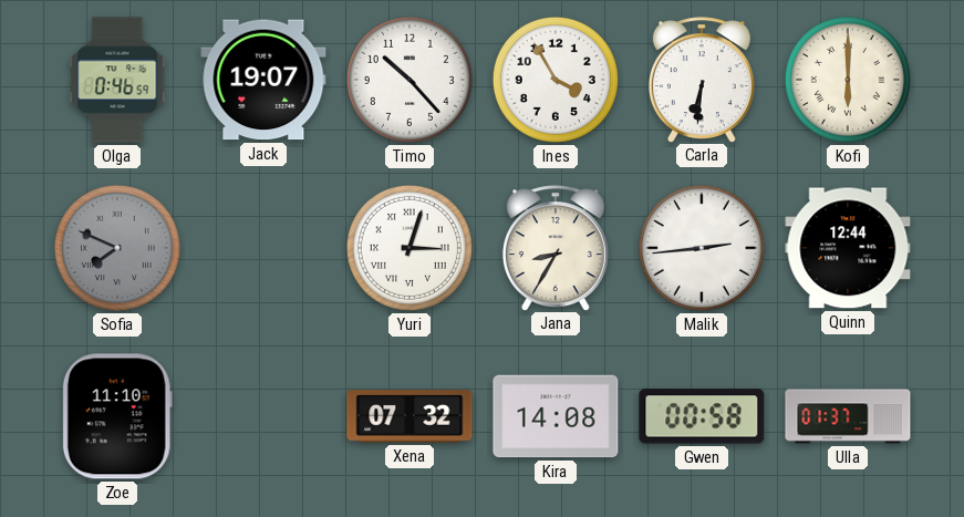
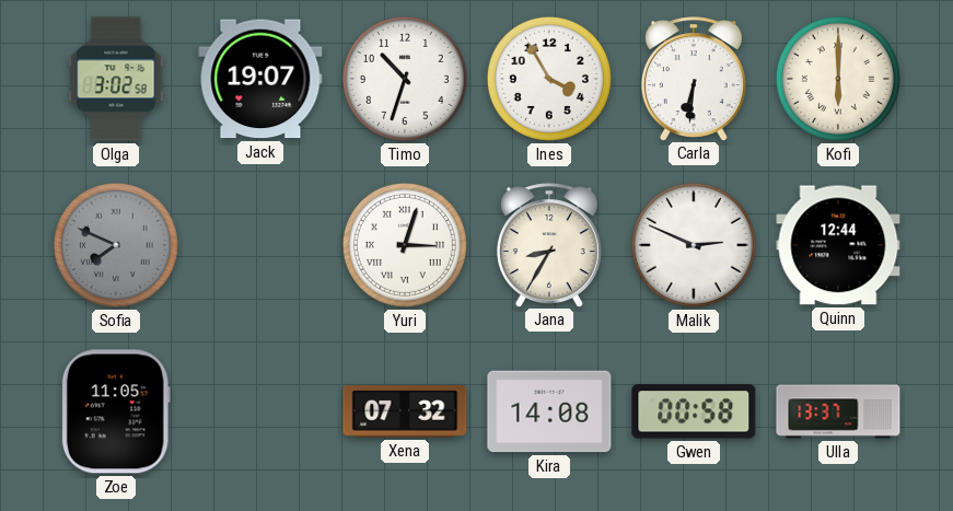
Olga: 0:46 -> 3:02
Timo: 10:23 -> 10:33
Malik: 2:44 -> 2:49
Zoe: 11:10 -> 11:05
Ulla: 01:37 -> 13:37
